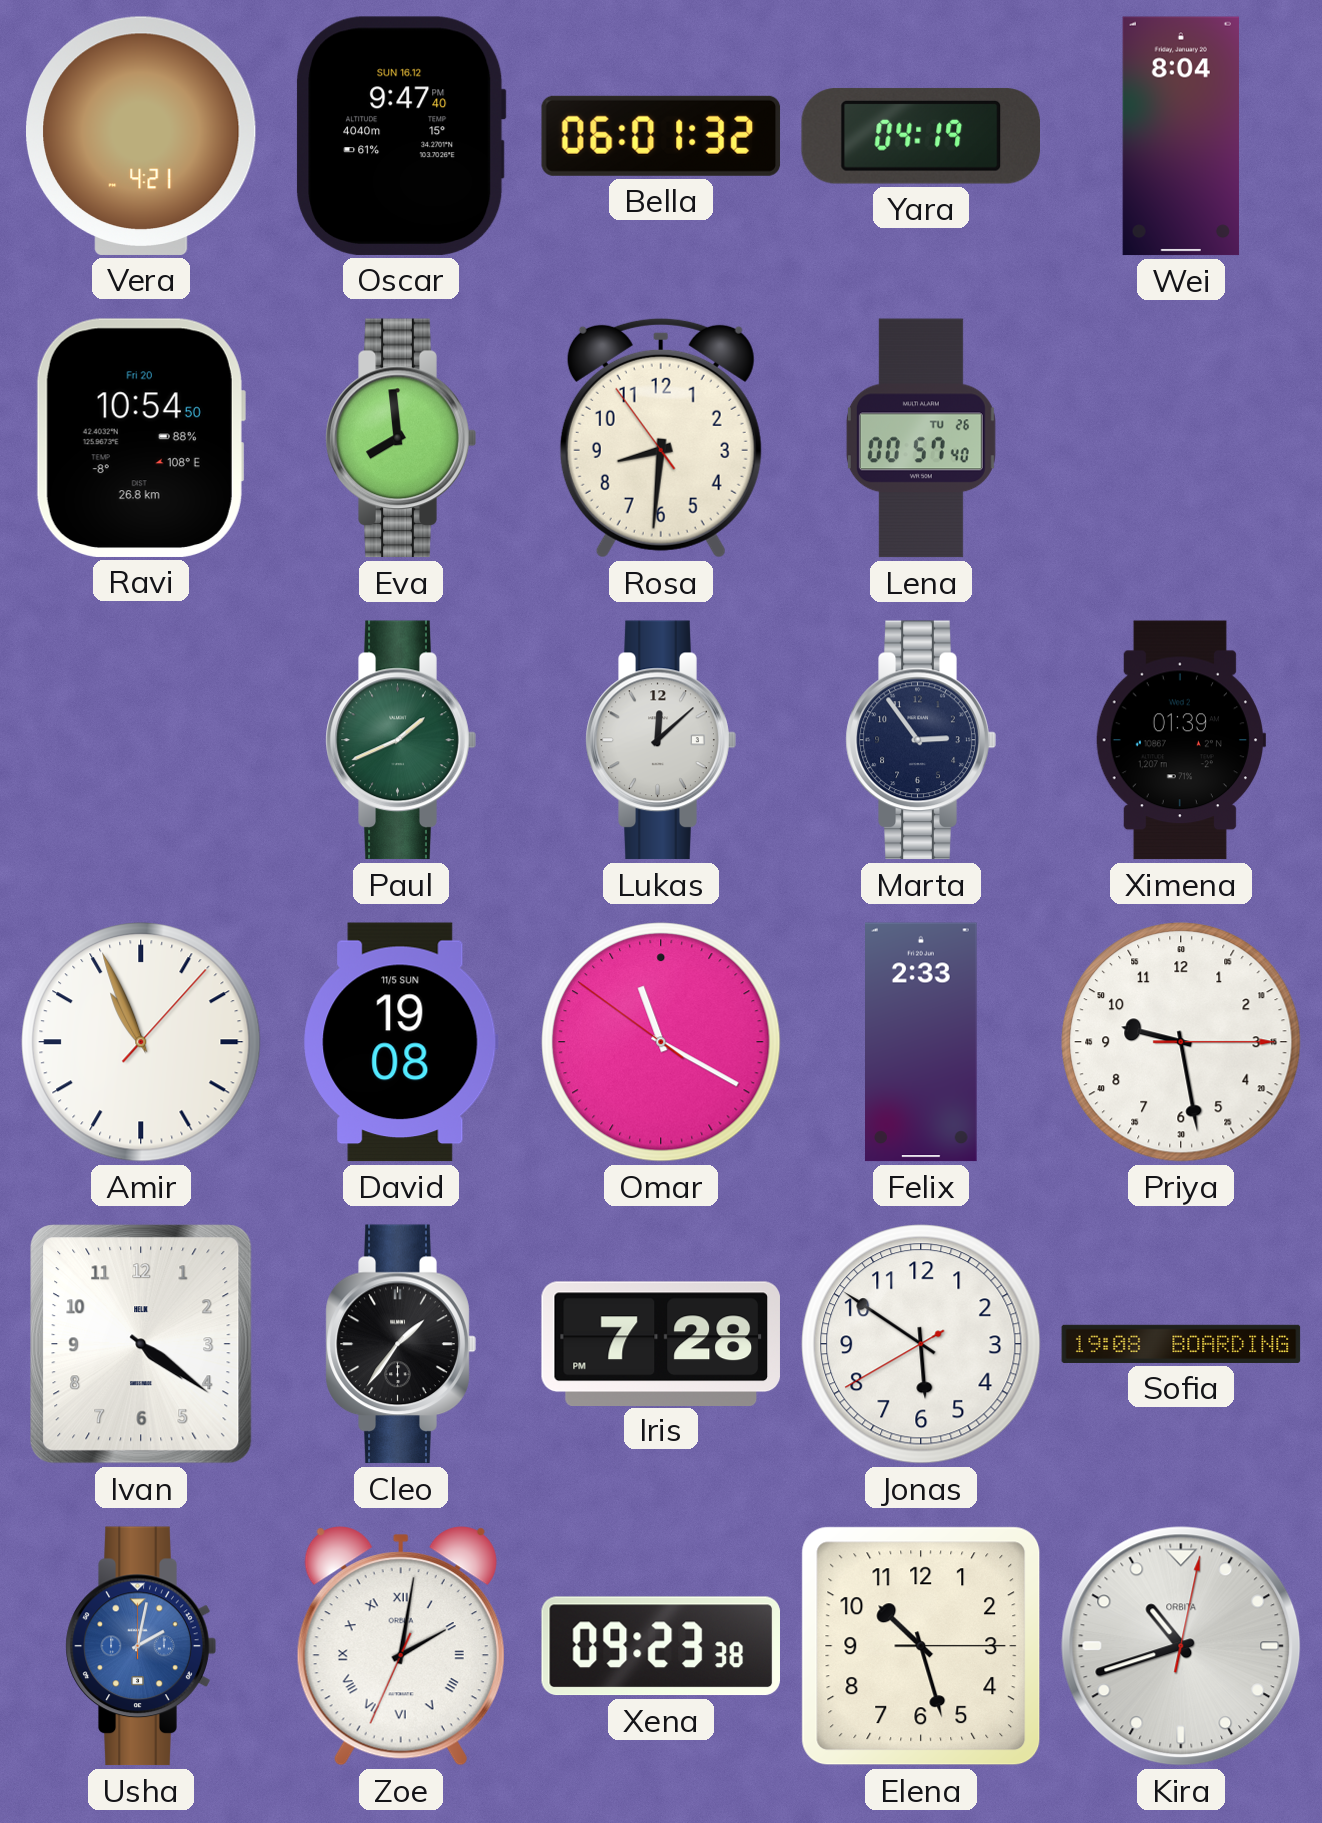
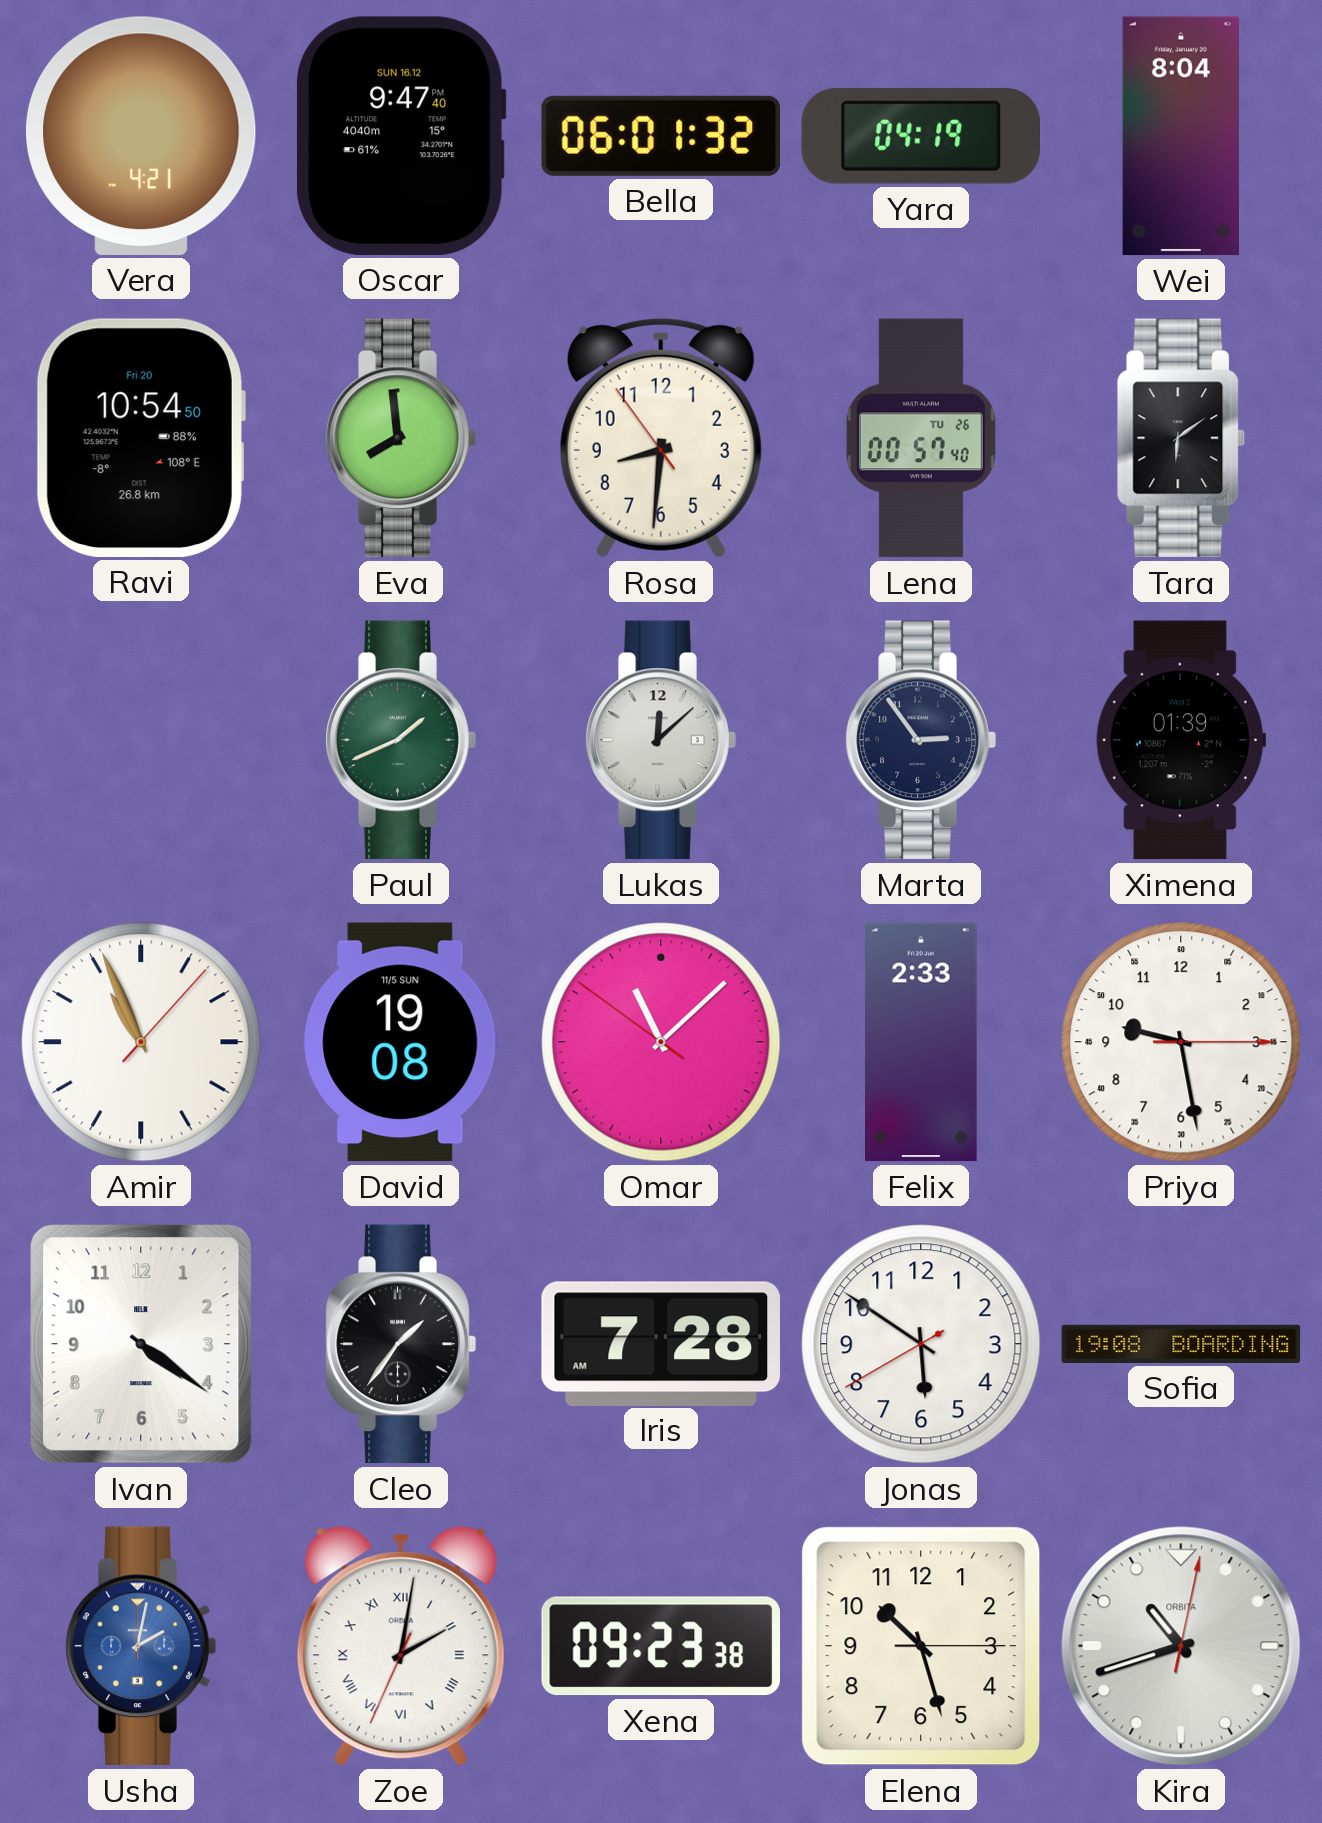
Tara: none -> 6:09
Omar: 11:19 -> 11:07
Iris: 7:28 PM -> 7:28 AM
